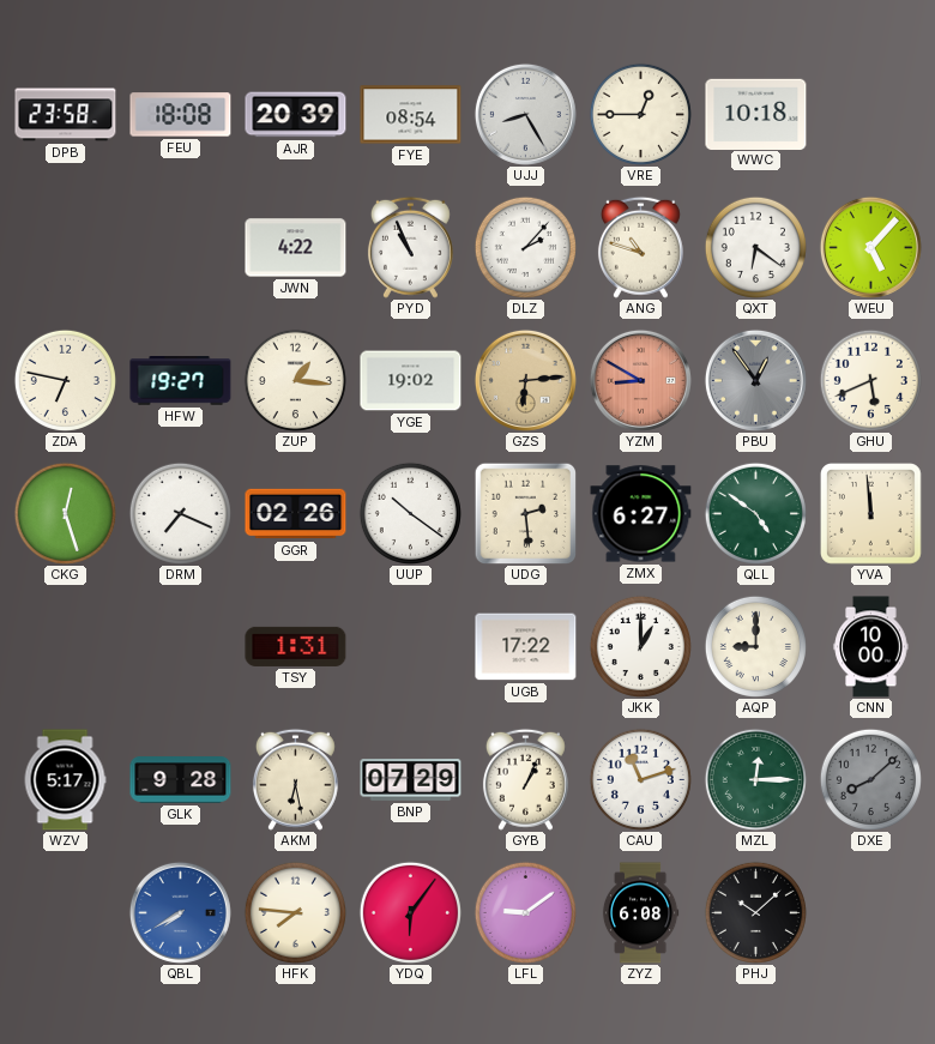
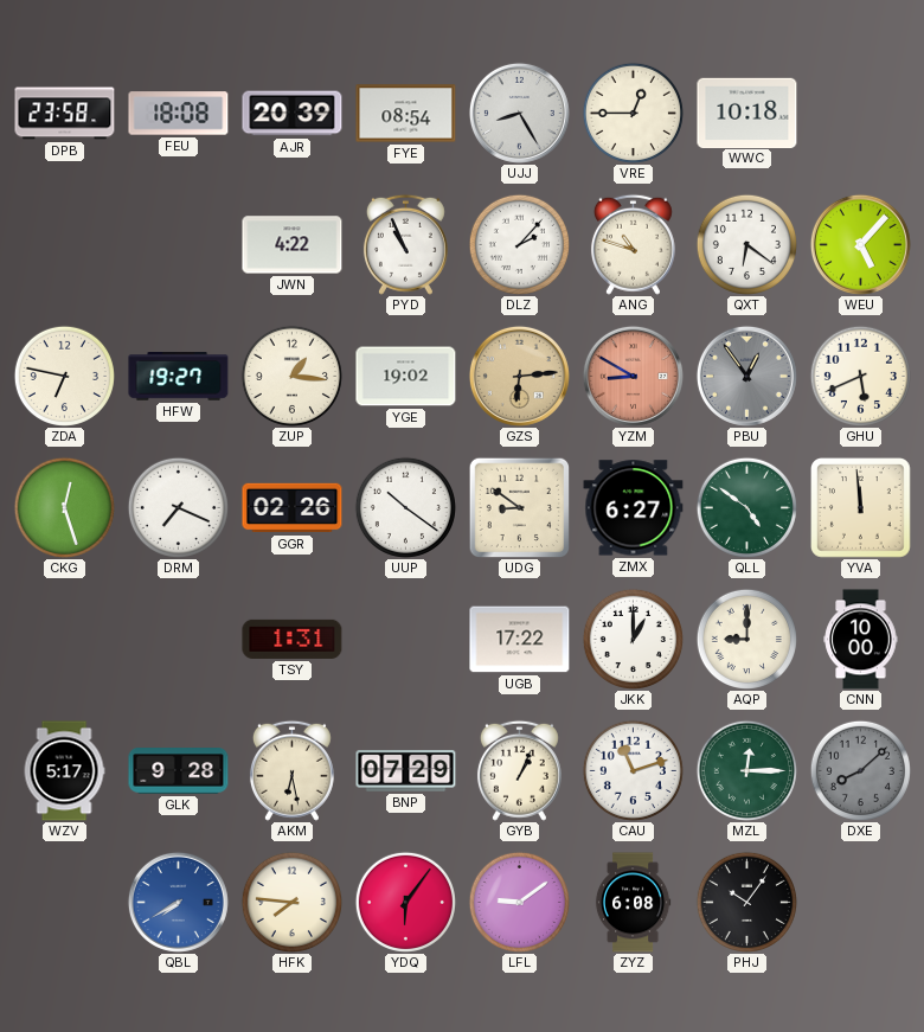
UDG: 2:29 -> 8:51
PHJ: 10:08 -> 10:06
